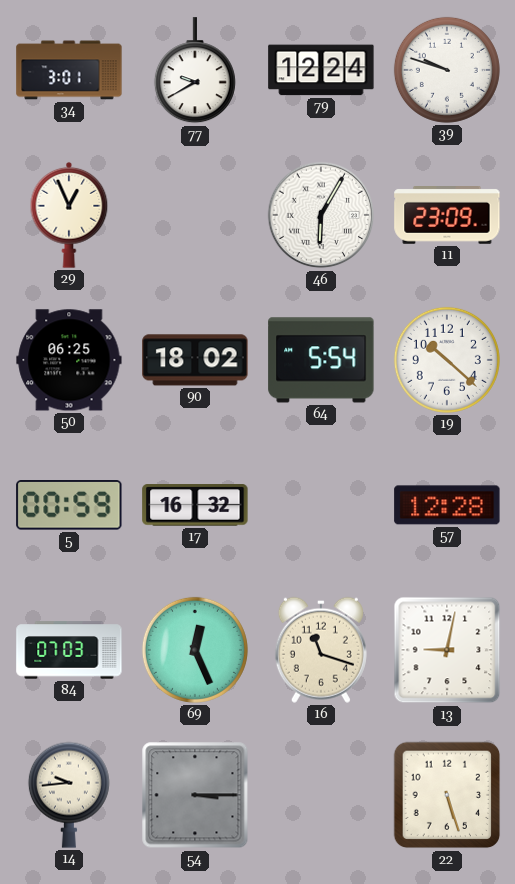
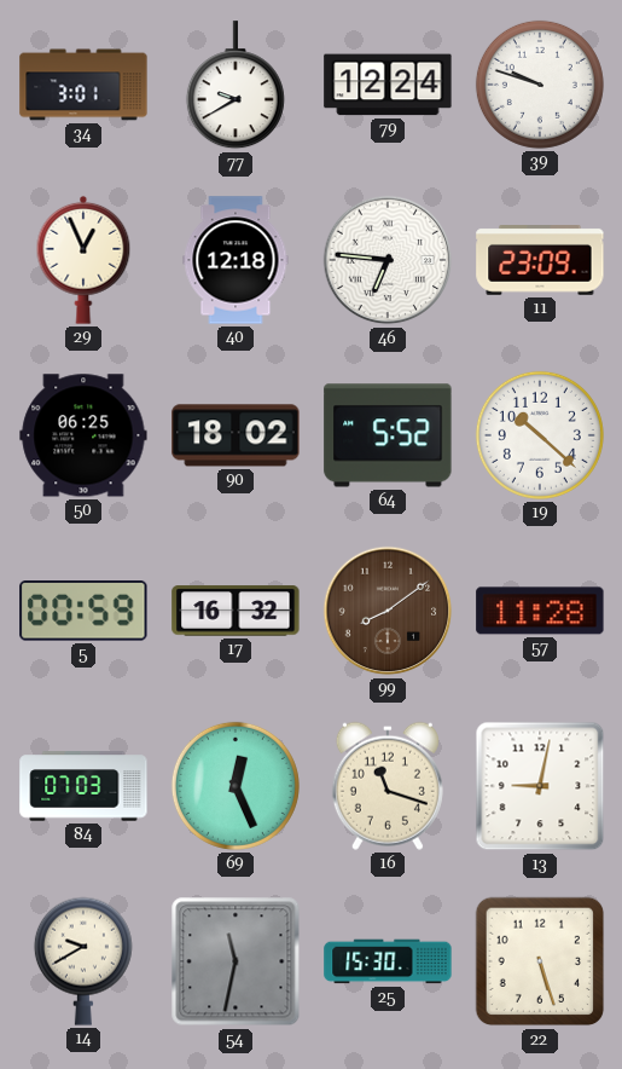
40: none -> 12:18
46: 6:05 -> 6:46
64: 5:54 -> 5:52
99: none -> 8:09
57: 12:28 -> 11:28
14: 9:44 -> 9:40
54: 3:15 -> 11:32
25: none -> 15:30
